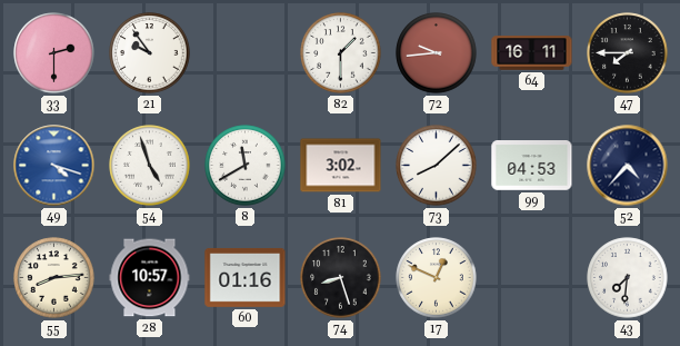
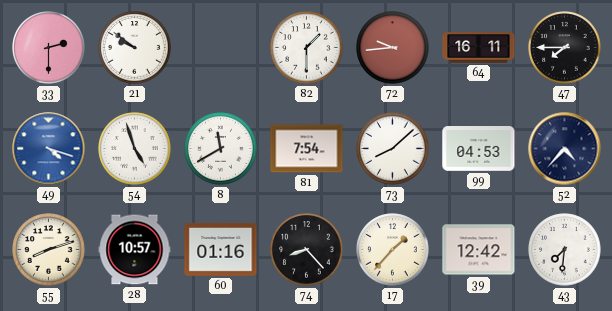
21: 9:54 -> 9:51
81: 3:02 -> 7:54
55: 8:14 -> 8:12
74: 8:27 -> 8:23
17: 12:49 -> 1:37
39: none -> 12:42
